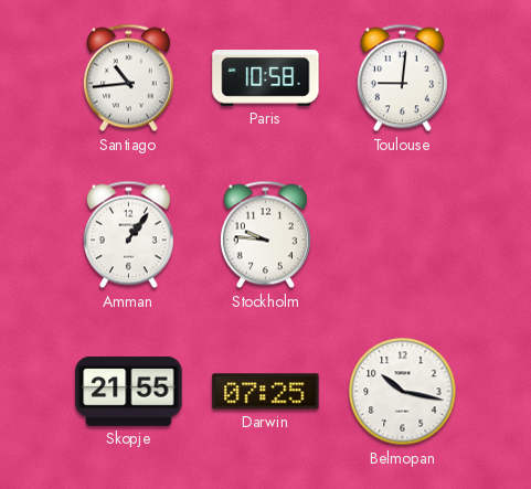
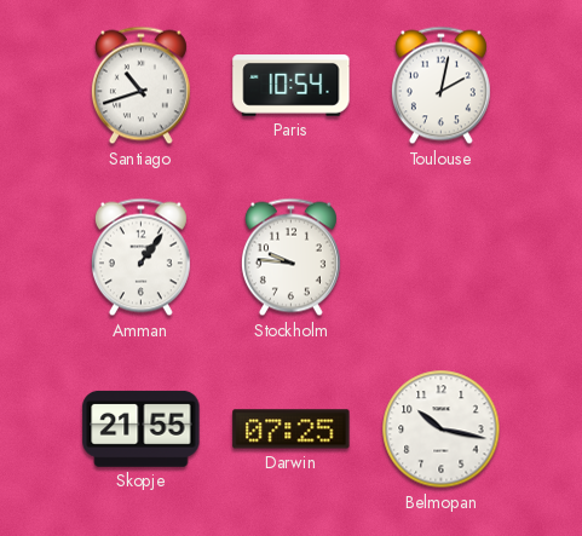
Santiago: 10:44 -> 10:42
Paris: 10:58 -> 10:54
Toulouse: 9:01 -> 2:02
